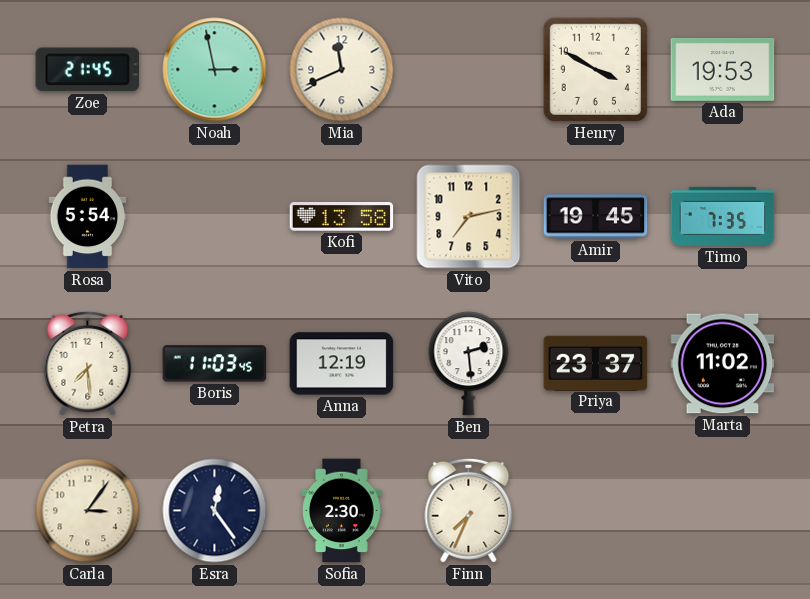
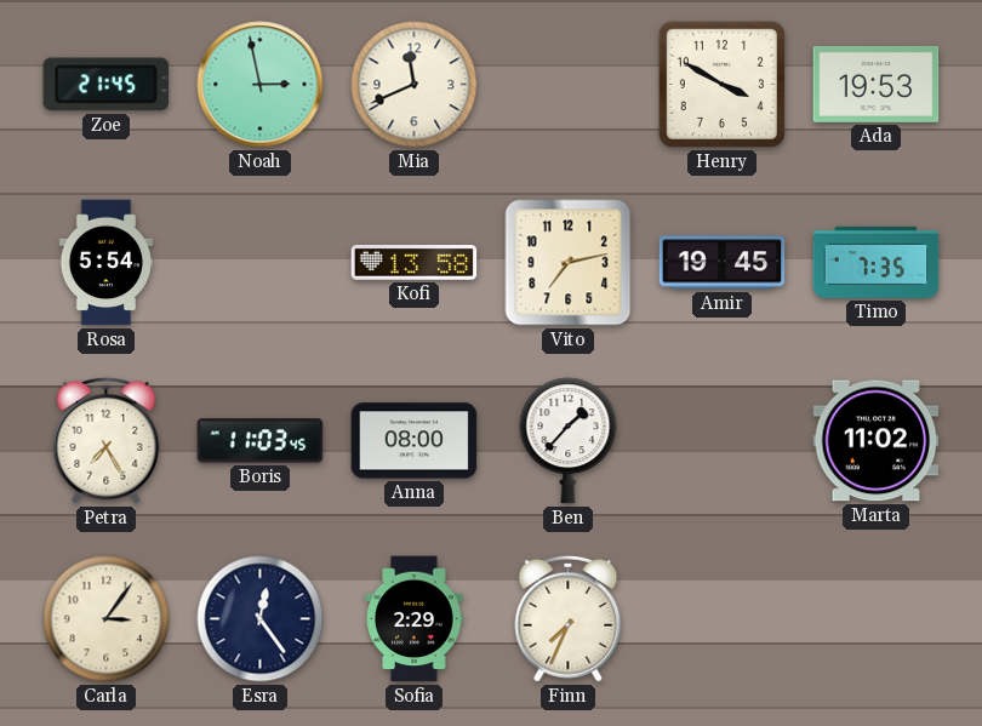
Petra: 7:29 -> 7:25
Anna: 12:19 -> 08:00
Ben: 2:29 -> 1:37
Priya: 23:37 -> none
Sofia: 2:30 -> 2:29
